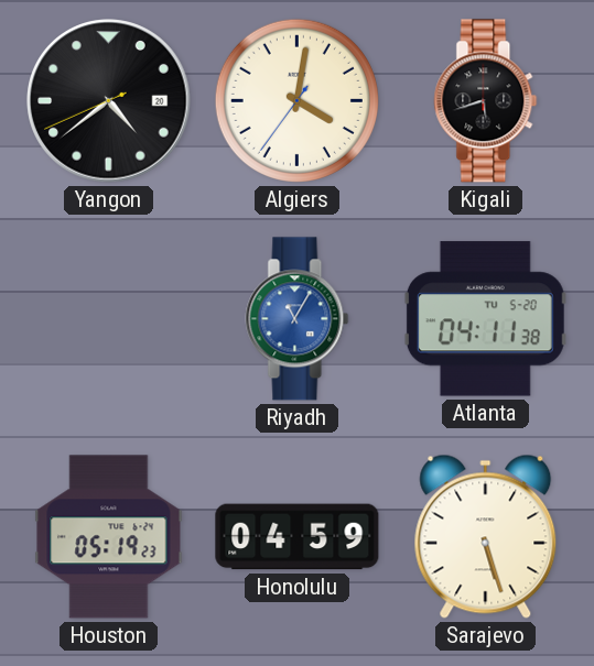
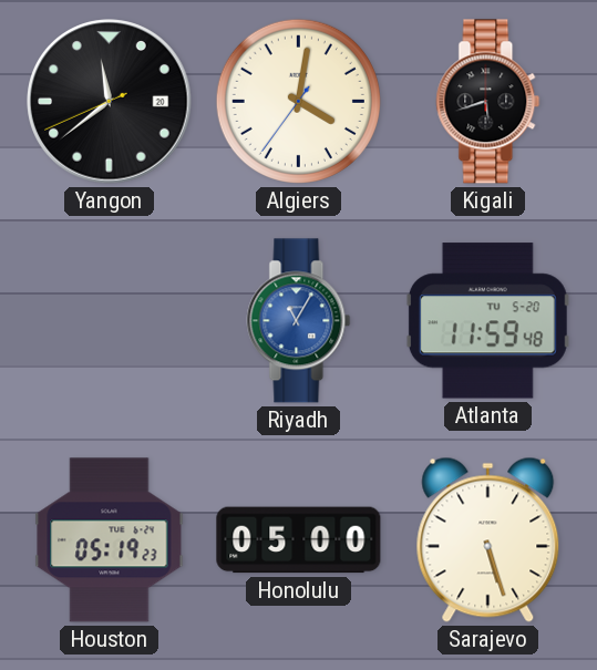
Yangon: 4:38 -> 11:38
Atlanta: 04:11 -> 11:59
Honolulu: 04:59 -> 05:00
